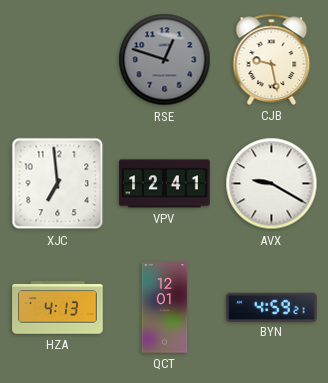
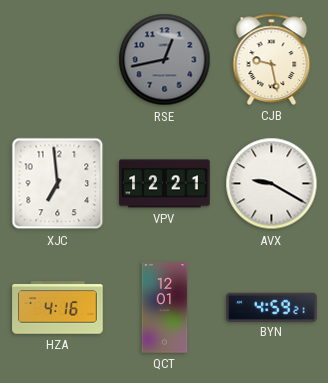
RSE: 12:48 -> 12:43
VPV: 12:41 -> 12:21
HZA: 4:13 -> 4:16
